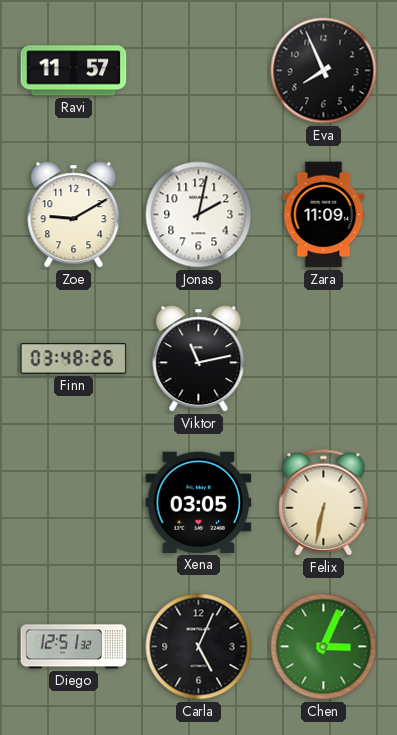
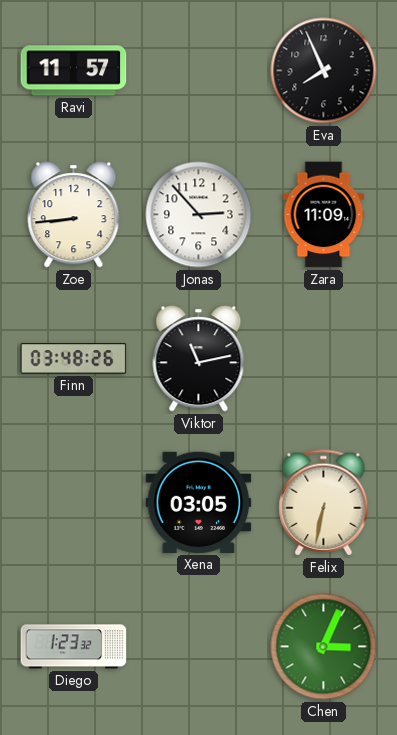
Zoe: 9:10 -> 8:44
Jonas: 2:02 -> 2:53
Diego: 12:51 -> 1:23
Carla: 5:04 -> none
